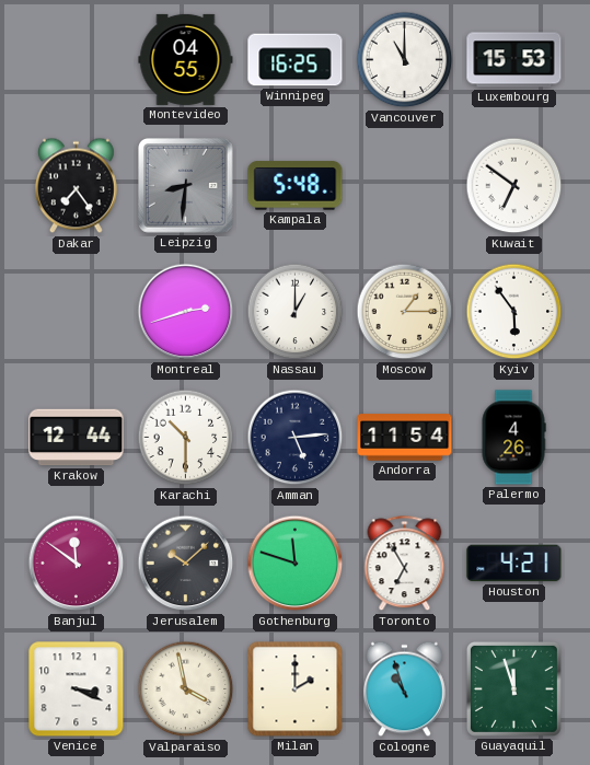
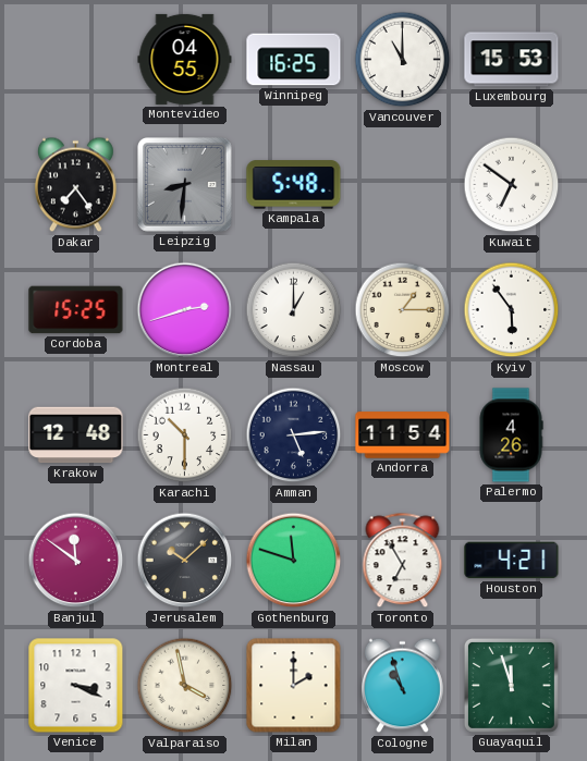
Cordoba: none -> 15:25
Krakow: 12:44 -> 12:48
